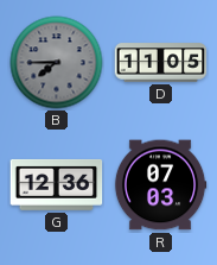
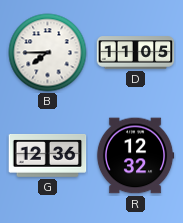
B dial: grey -> white
R: 07:03 -> 12:32
